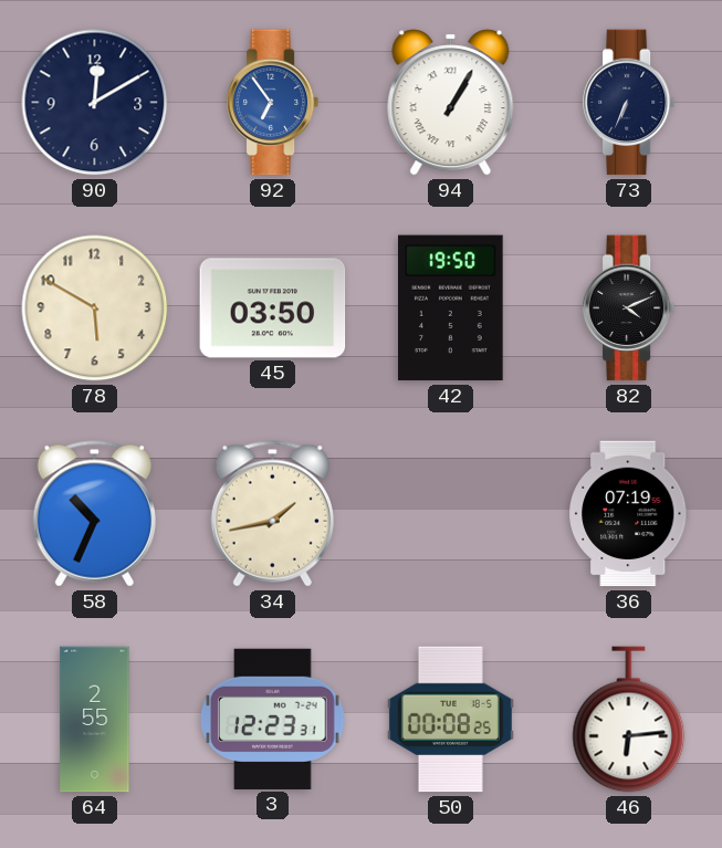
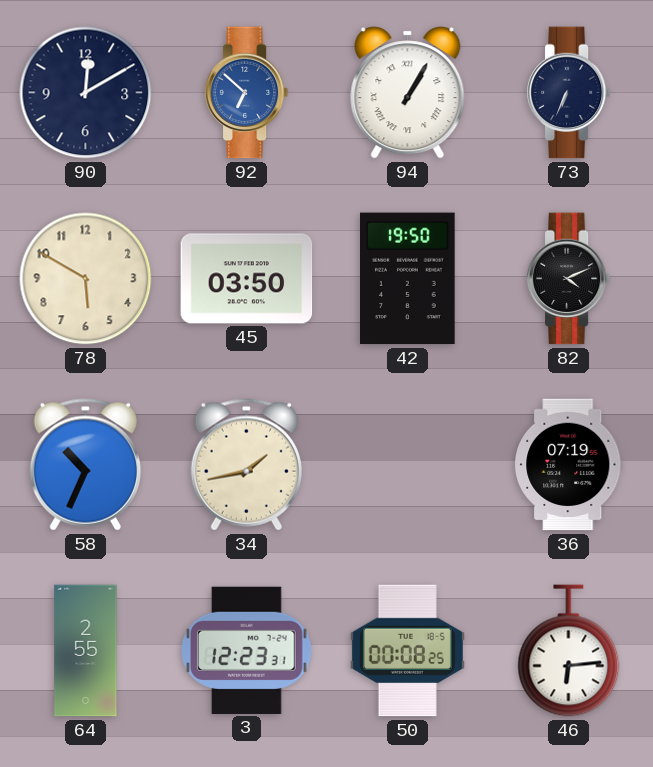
92: 6:54 -> 6:52
